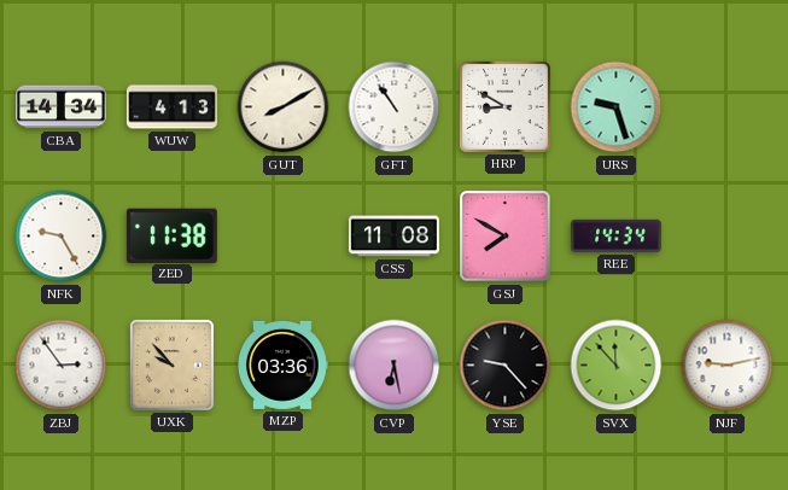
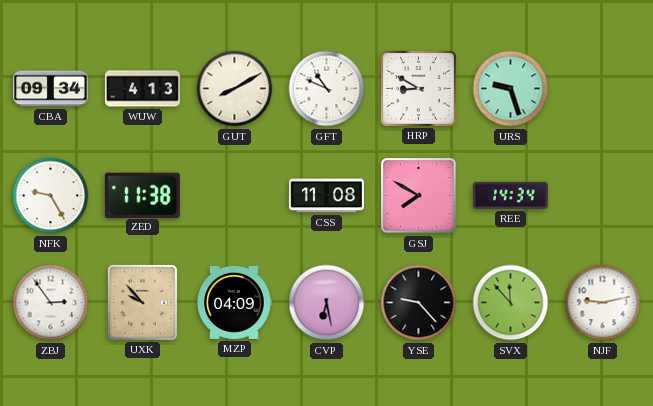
CBA: 14:34 -> 09:34
GFT: 10:54 -> 10:49
MZP: 03:36 -> 04:09
